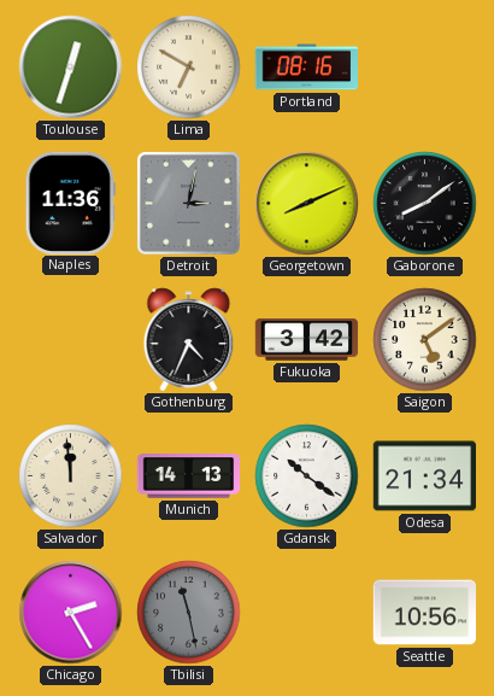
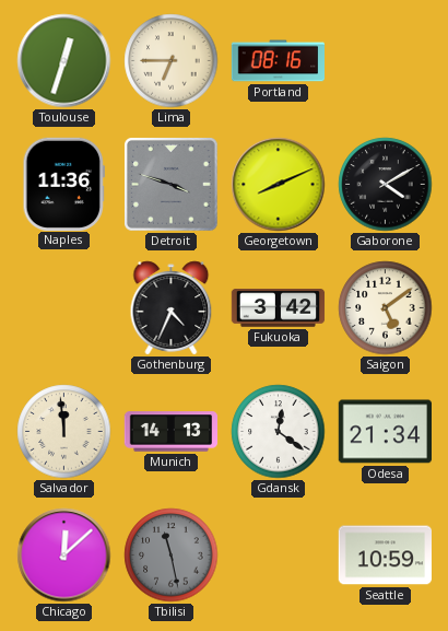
Lima: 6:50 -> 6:45
Detroit: 3:02 -> 3:48
Gaborone: 8:09 -> 4:10
Gdansk: 10:21 -> 12:21
Chicago: 2:25 -> 12:08
Seattle: 10:56 -> 10:59
